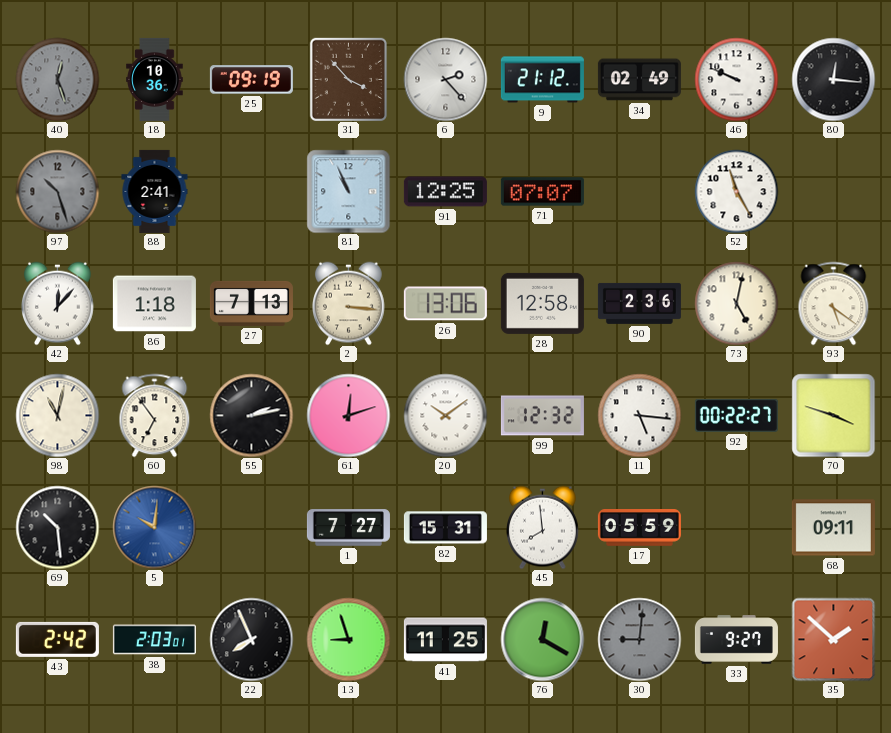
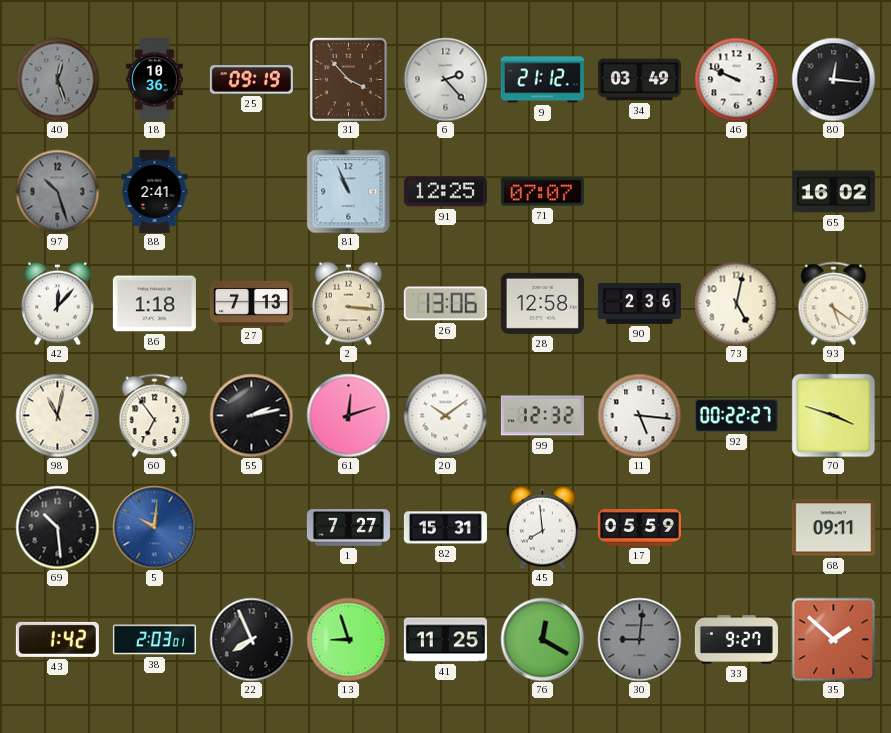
34: 02:49 -> 03:49
52: 11:25 -> none
65: none -> 16:02
43: 2:42 -> 1:42
